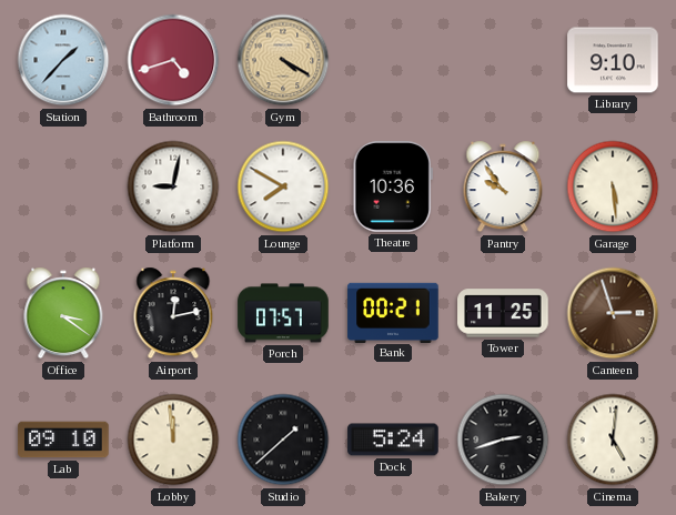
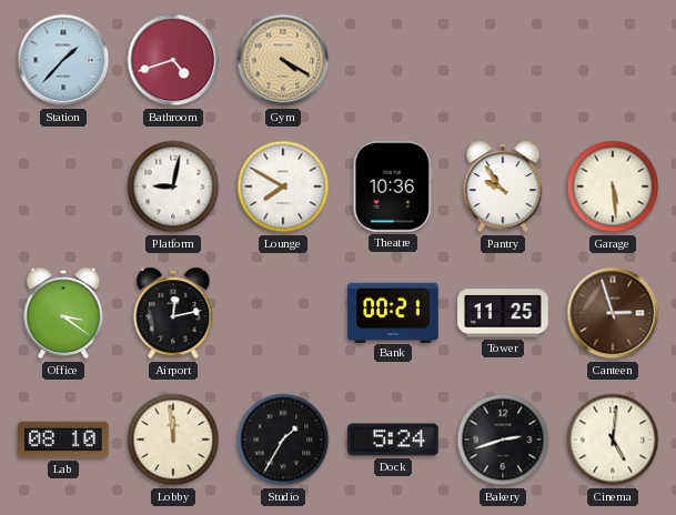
Library: 9:10 -> none
Porch: 07:57 -> none
Lab: 09:10 -> 08:10
Studio: 1:38 -> 1:35
